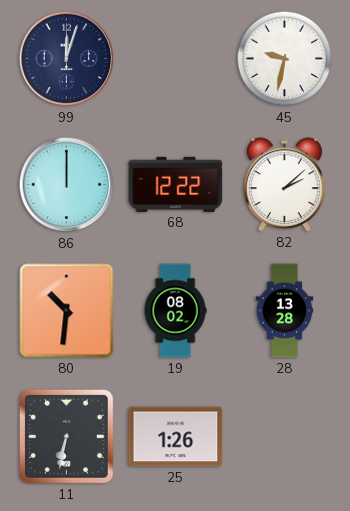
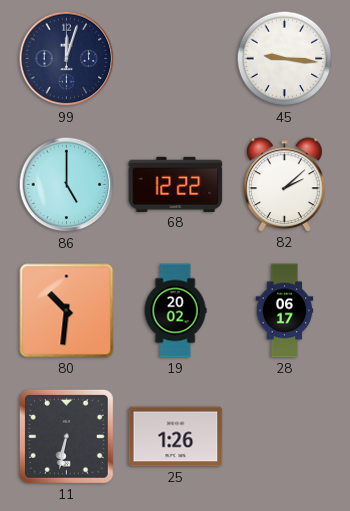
45: 9:32 -> 9:16
86: 12:00 -> 5:00
19: 08:02 -> 20:02
28: 13:28 -> 06:17
